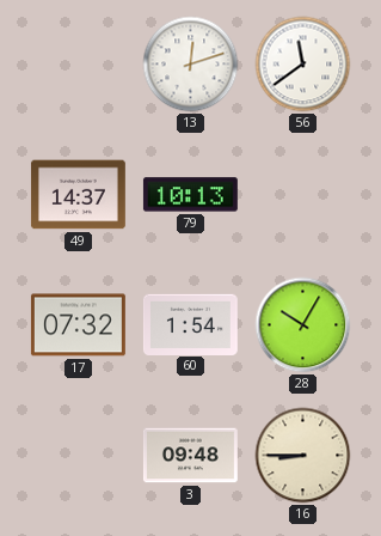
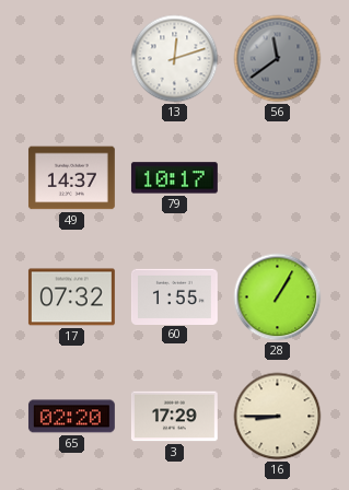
56 dial: white -> grey
79: 10:13 -> 10:17
60: 1:54 -> 1:55
28: 10:05 -> 1:05
65: none -> 02:20
3: 09:48 -> 17:29
